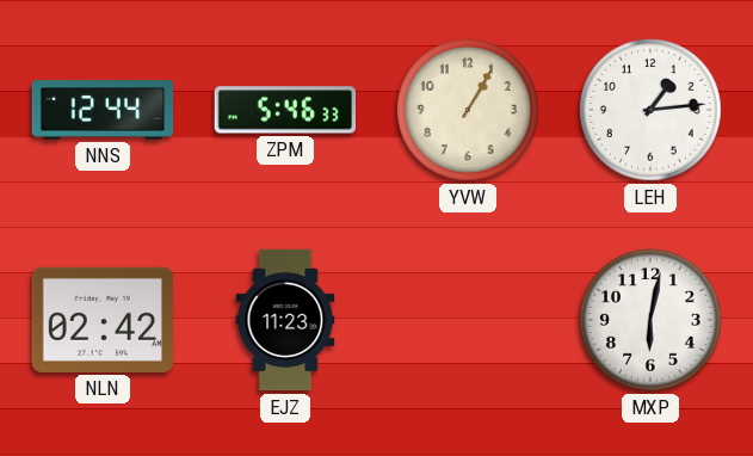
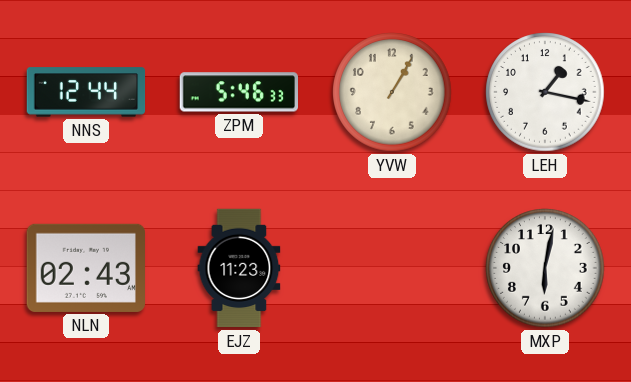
LEH: 1:14 -> 1:17
NLN: 02:42 -> 02:43
